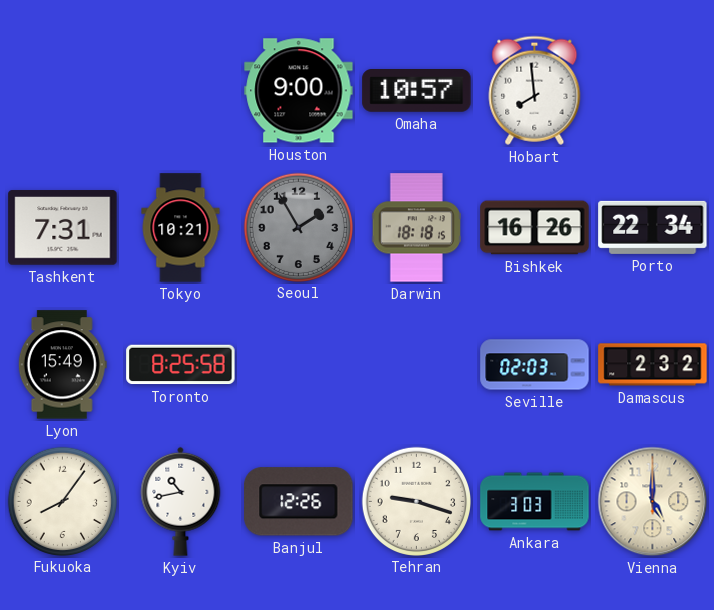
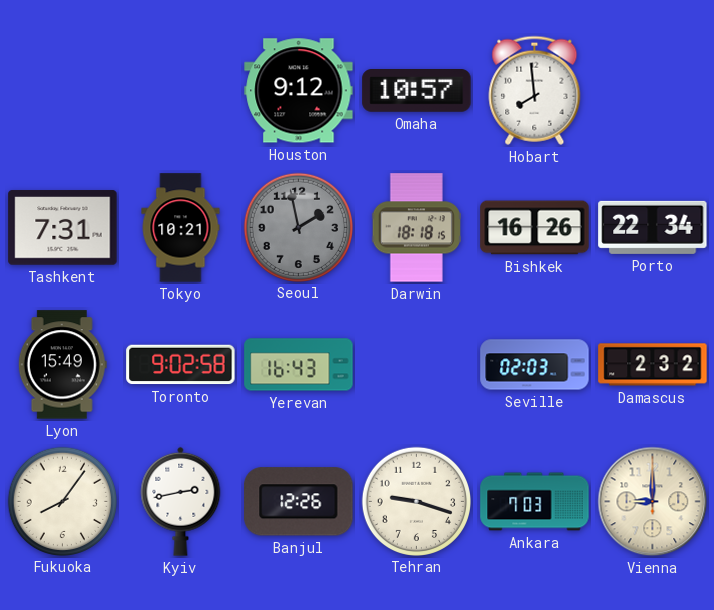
Houston: 9:00 -> 9:12
Seoul: 1:55 -> 1:58
Toronto: 8:25 -> 9:02
Yerevan: none -> 16:43
Kyiv: 10:43 -> 2:43
Ankara: 3:03 -> 7:03
Vienna: 5:00 -> 9:00
